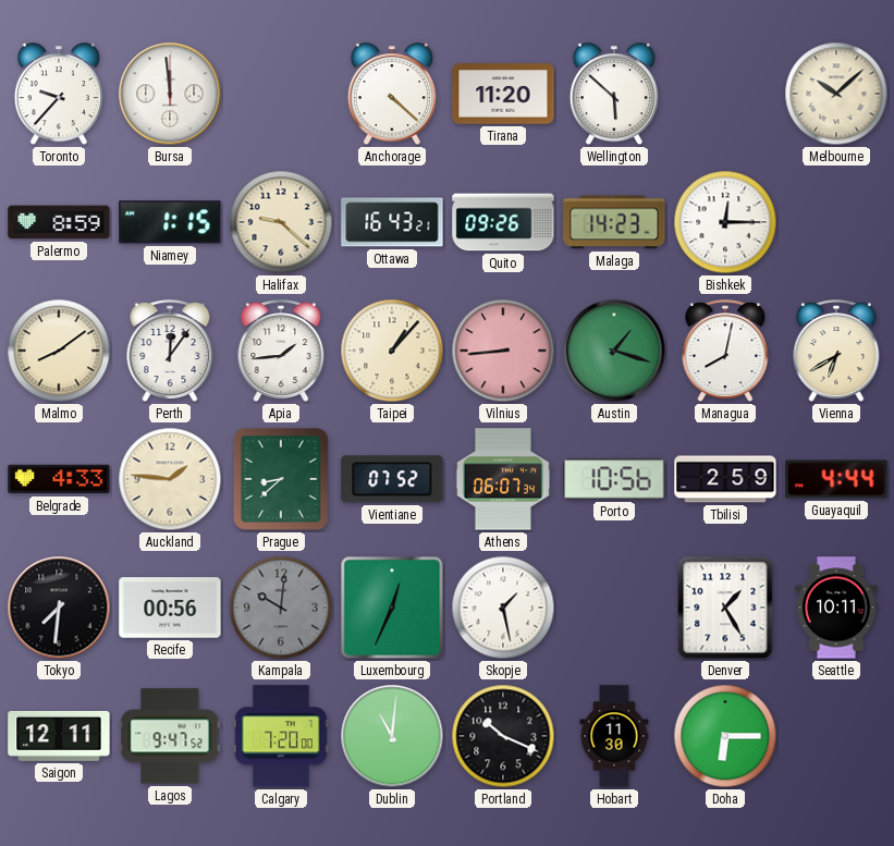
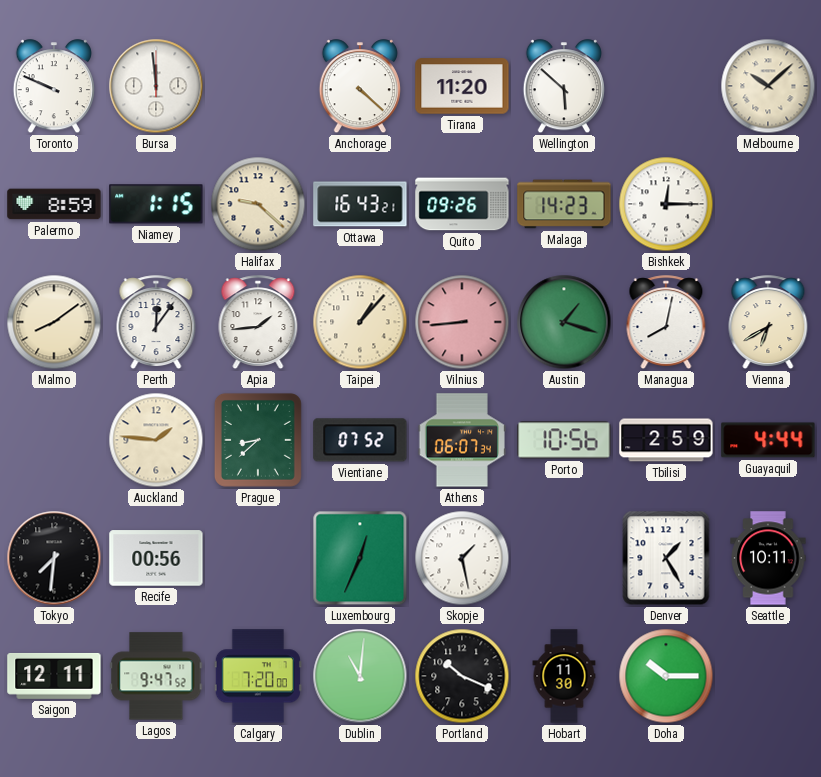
Toronto: 9:37 -> 9:49
Belgrade: 4:33 -> none
Kampala: 10:01 -> none
Doha: 6:15 -> 10:15
